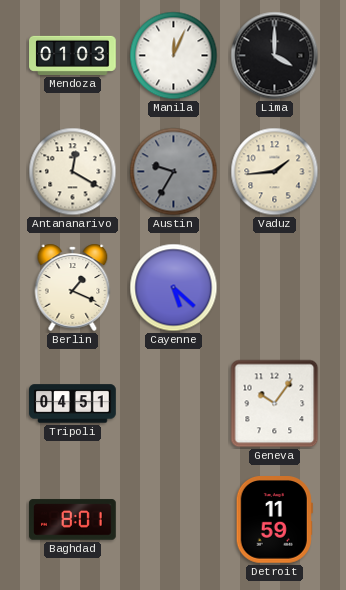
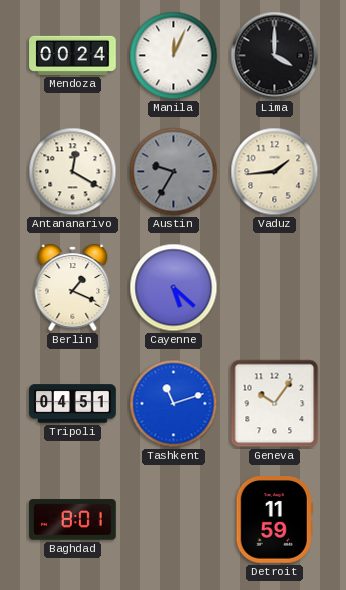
Mendoza: 01:03 -> 00:24
Tashkent: none -> 11:12
